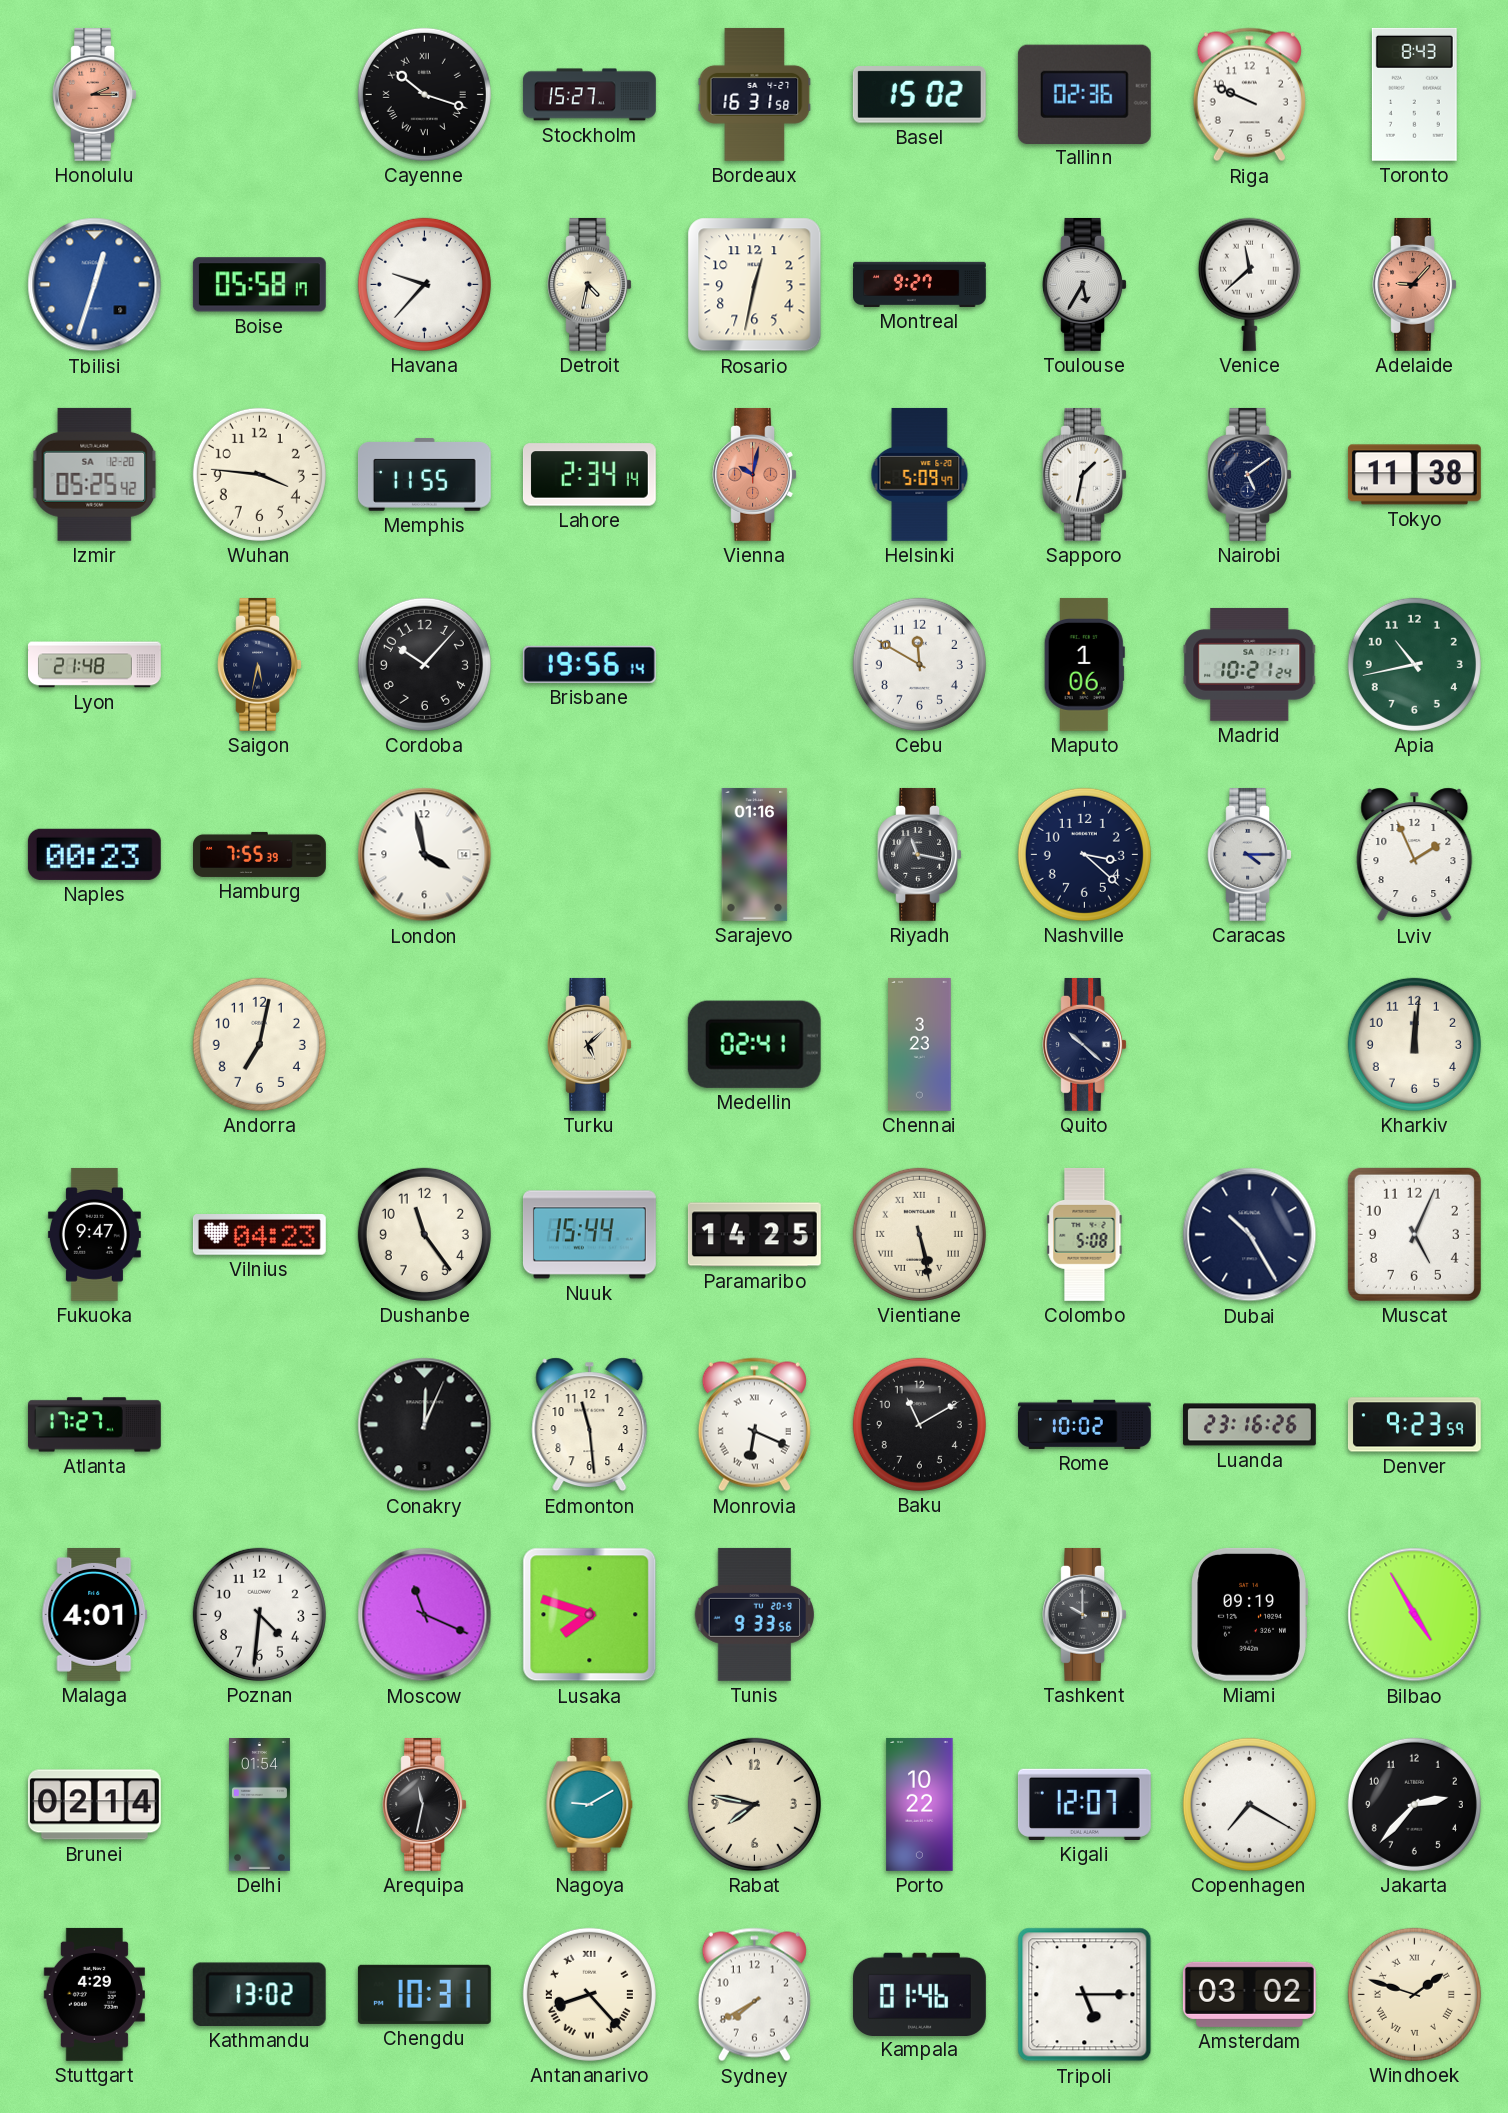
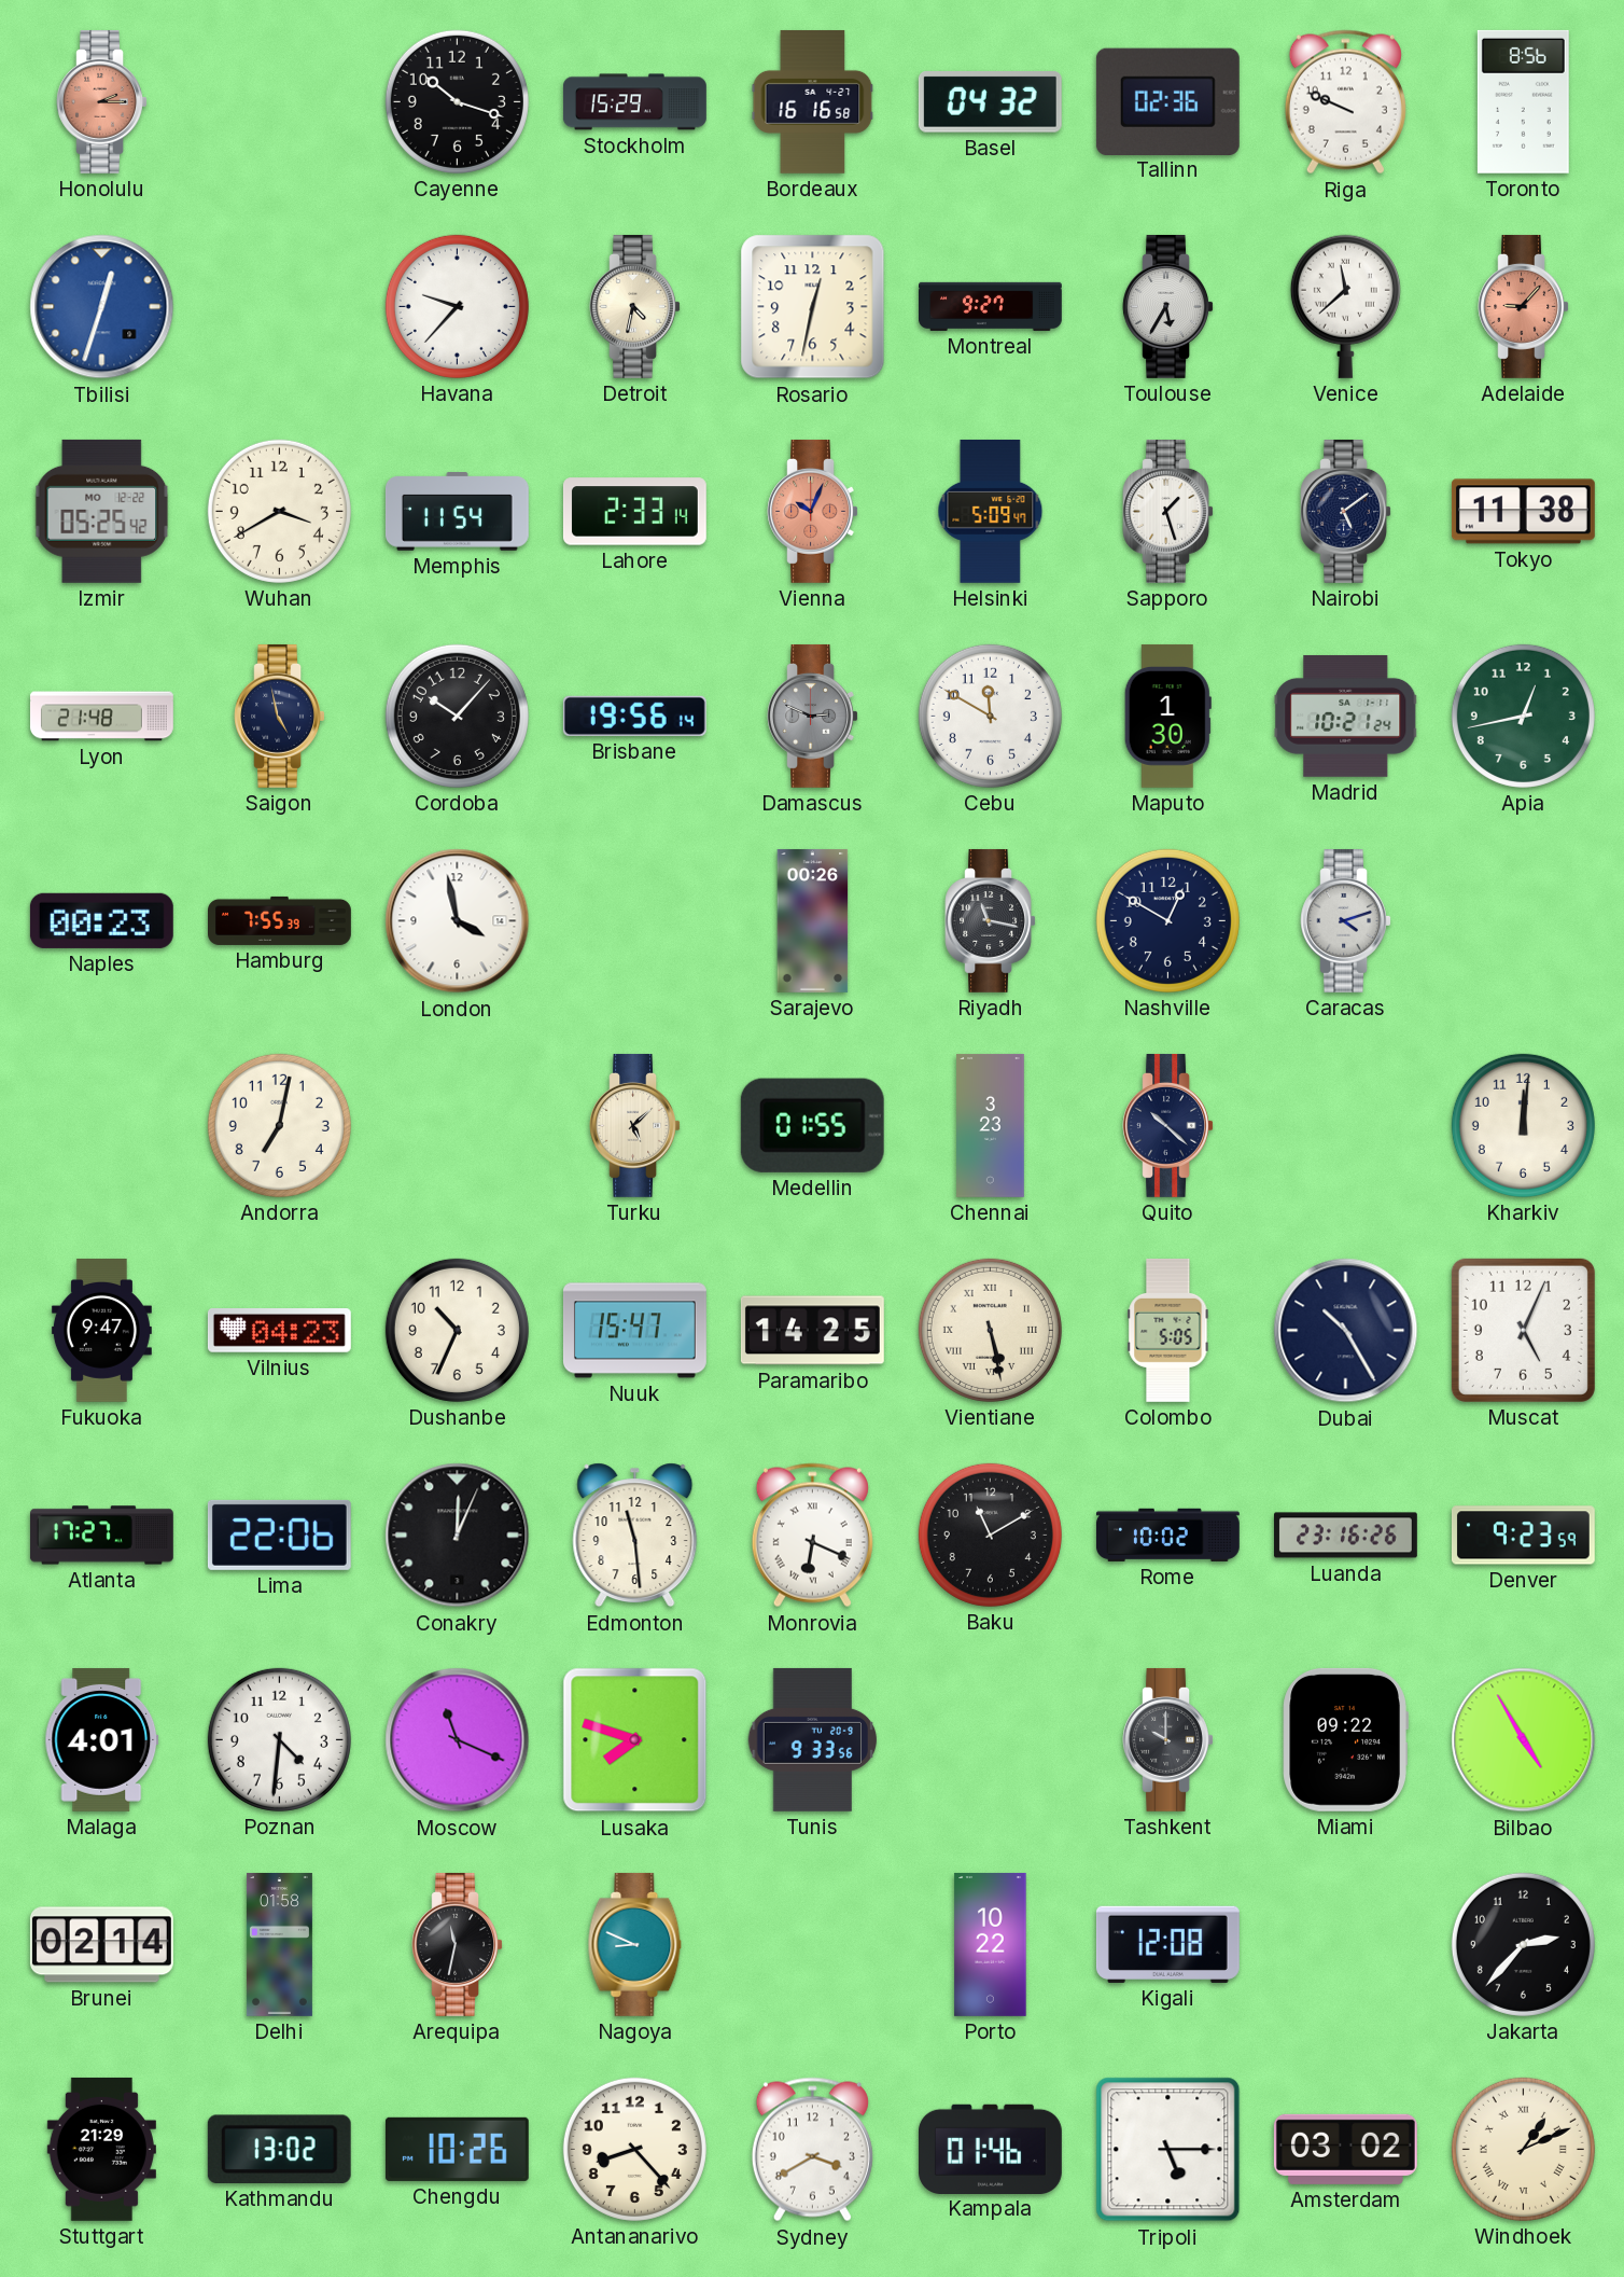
Cayenne numerals: Roman -> Arabic
Stockholm: 15:27 -> 15:29
Bordeaux: 16:31 -> 16:16
Basel: 15:02 -> 04:32
Toronto: 8:43 -> 8:56
Boise: 05:58 -> none
Izmir date: SA 12-20 -> MO 12-22
Wuhan: 3:46 -> 3:40
Memphis: 11:55 -> 11:54
Lahore: 2:34 -> 2:33
Vienna: 10:02 -> 10:04
Sapporo: 1:32 -> 1:27
Saigon: 5:32 -> 4:58
Damascus: none -> 2:49
Maputo: 1:06 -> 1:30
Apia: 10:43 -> 12:43
Sarajevo: 01:16 -> 00:26
Nashville: 3:22 -> 12:50
Caracas: 4:15 -> 4:12
Lviv: 1:56 -> none
Medellin: 02:41 -> 01:55
Dushanbe: 11:24 -> 10:34
Nuuk: 15:44 -> 15:47
Colombo: 5:08 -> 5:05
Lima: none -> 22:06
Miami: 09:19 -> 09:22
Delhi: 01:54 -> 01:58
Nagoya: 9:10 -> 8:49
Rabat: 7:47 -> none
Kigali: 12:07 -> 12:08
Copenhagen: 7:20 -> none
Stuttgart: 4:29 -> 21:29
Chengdu: 10:31 -> 10:26
Antananarivo numerals: Roman -> Arabic
Sydney: 7:40 -> 3:40
Windhoek: 1:48 -> 1:11
